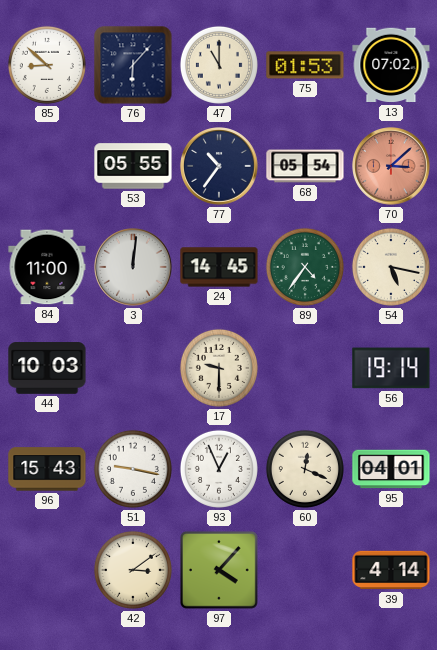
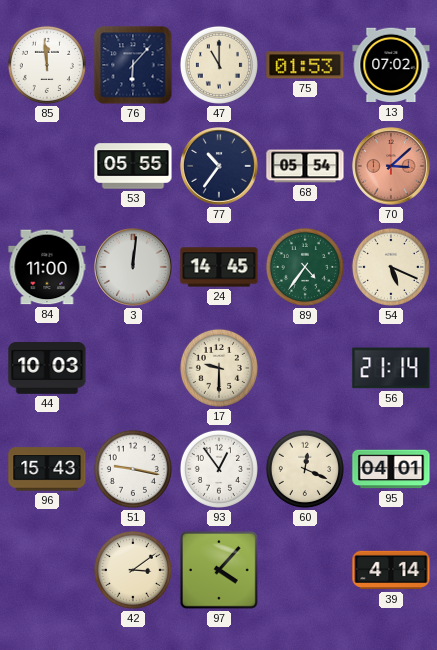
85: 8:52 -> 11:59
54: 5:17 -> 5:19
56: 19:14 -> 21:14
93: 12:56 -> 12:54
